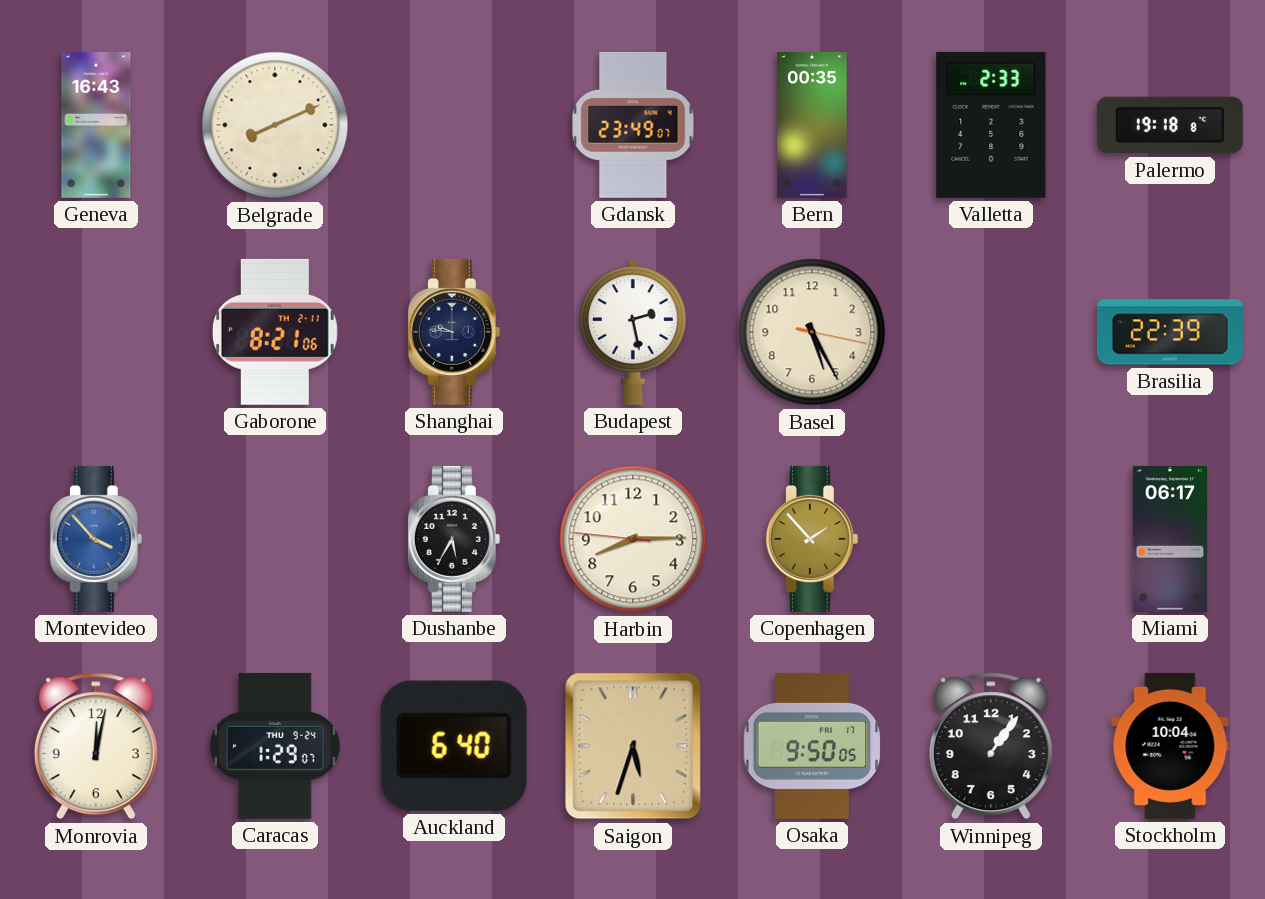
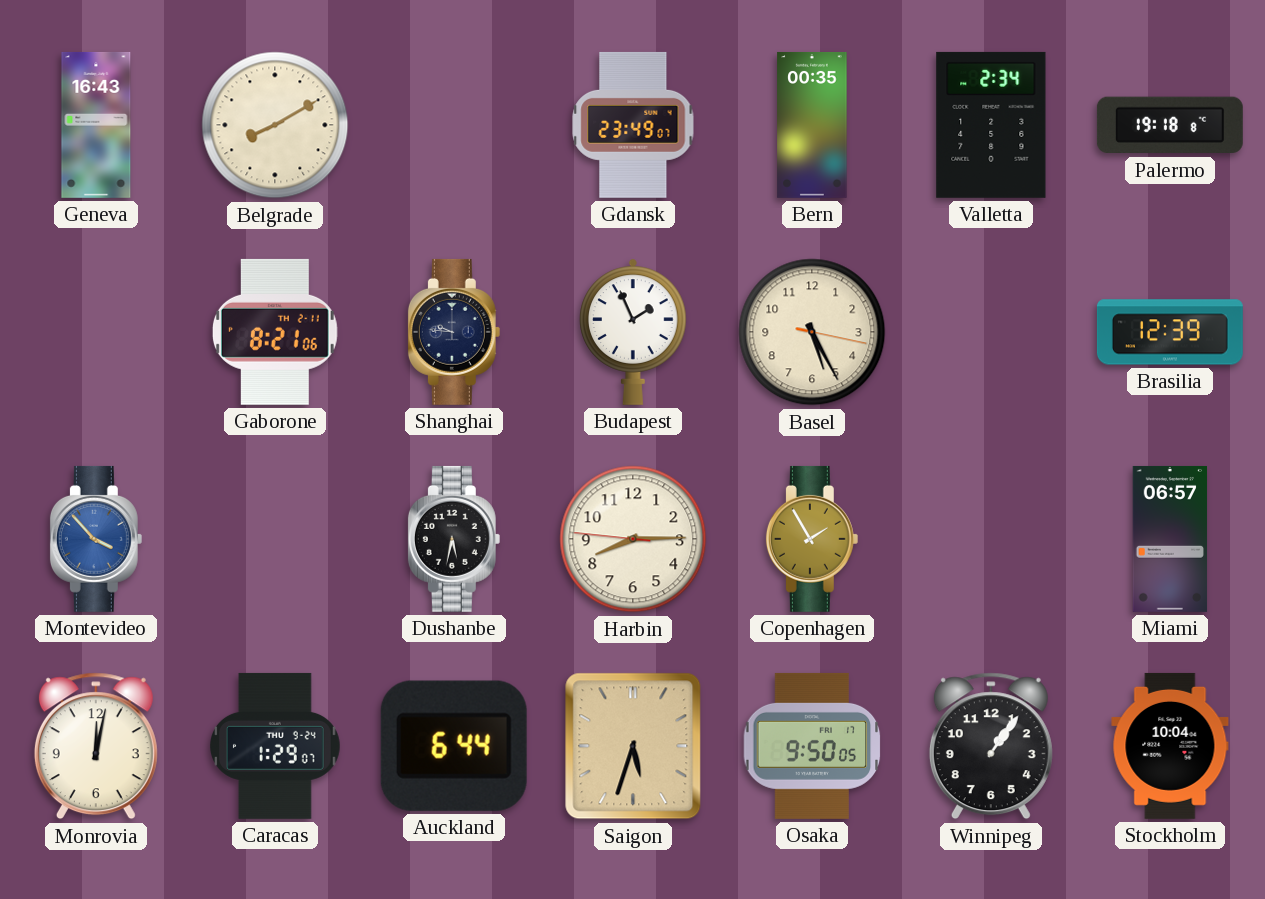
Belgrade: 8:11 -> 8:10
Valletta: 2:33 -> 2:34
Budapest: 2:28 -> 1:56
Brasilia: 22:39 -> 12:39
Dushanbe: 5:35 -> 5:32
Copenhagen: 1:53 -> 1:55
Miami: 06:17 -> 06:57
Auckland: 6:40 -> 6:44
